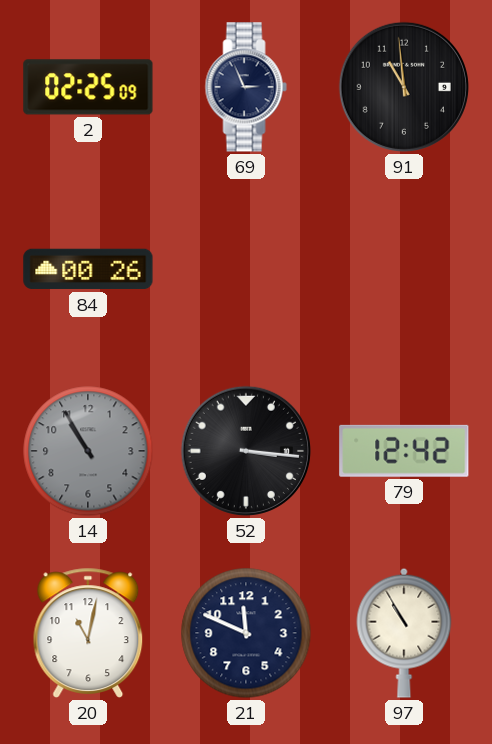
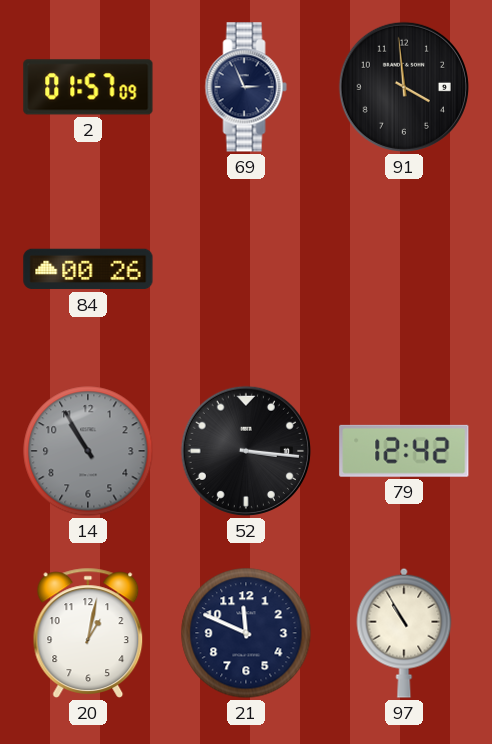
2: 02:25 -> 01:57
91: 10:59 -> 3:59
20: 11:02 -> 1:02
